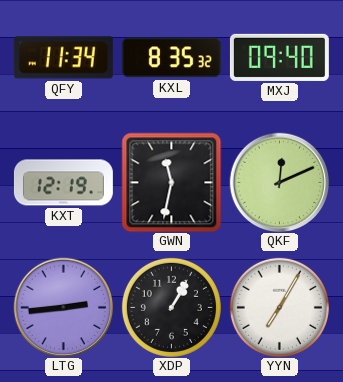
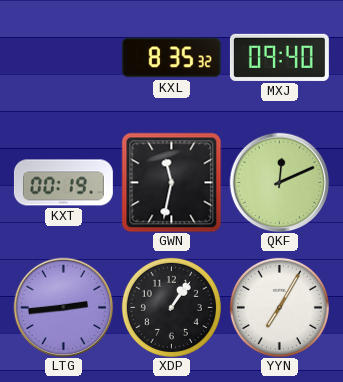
QFY: 11:34 -> none
KXT: 12:19 -> 00:19
XDP: 1:05 -> 1:06
